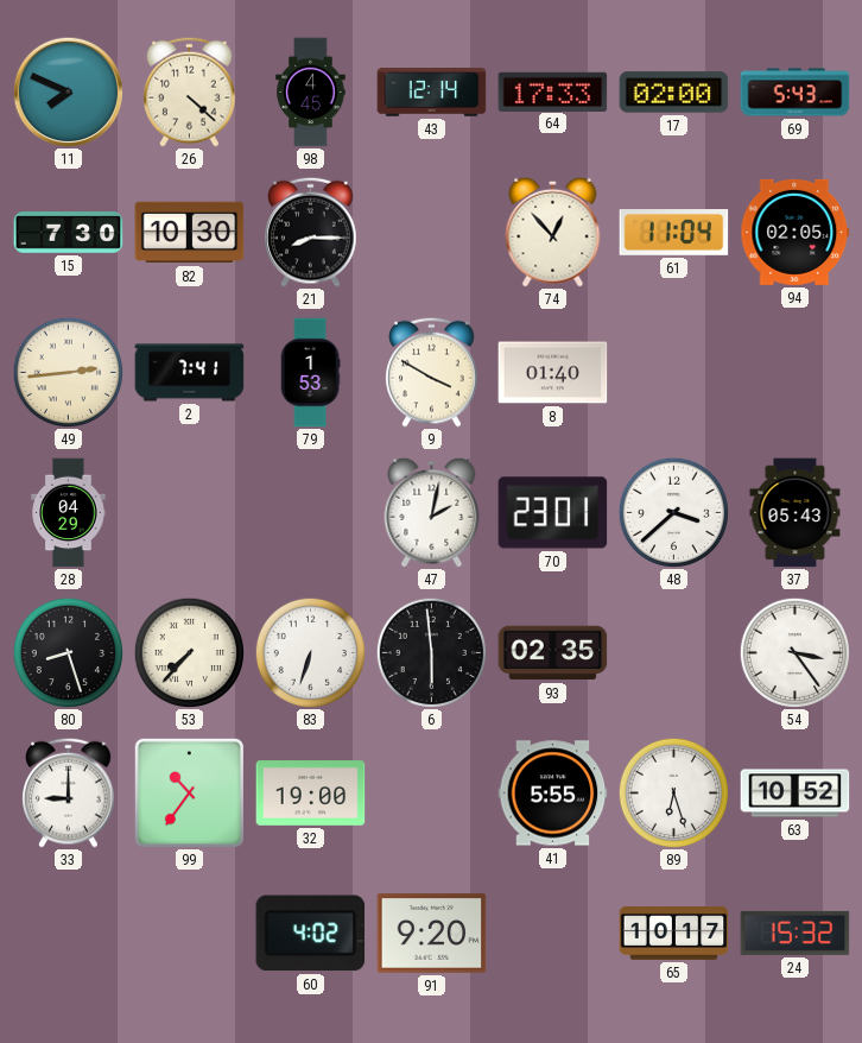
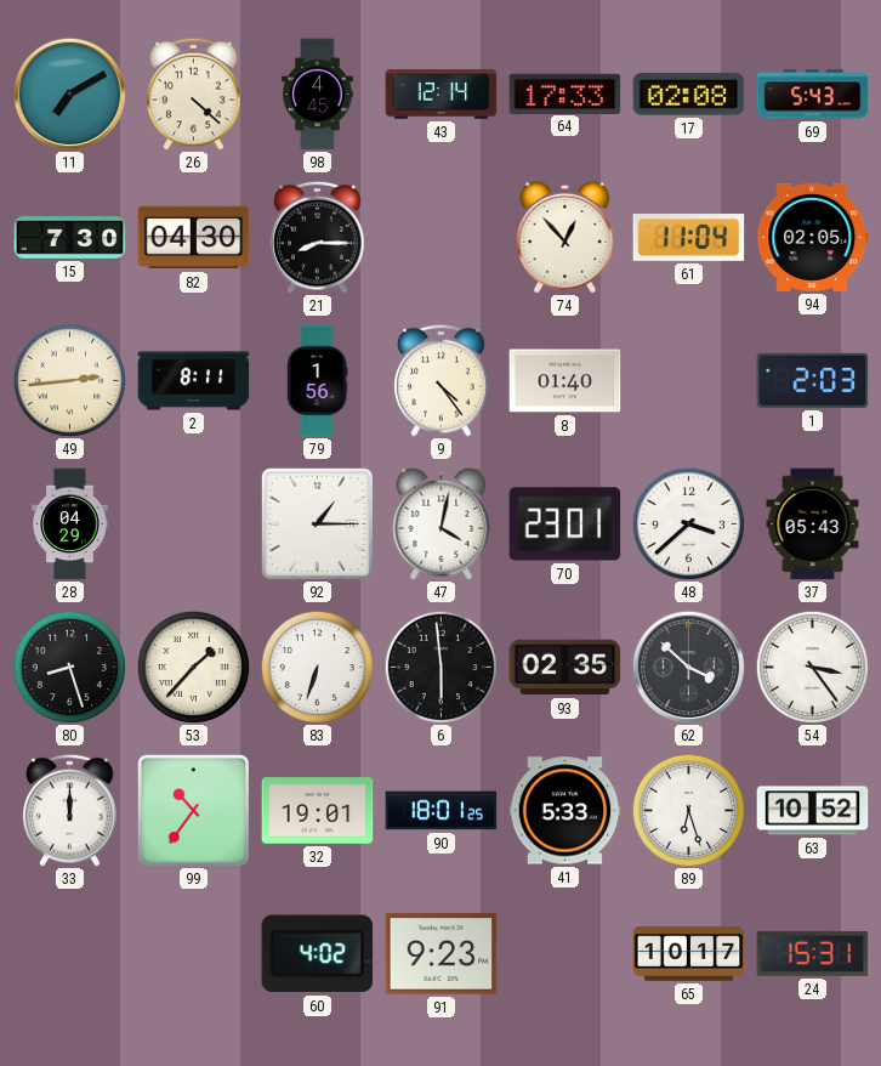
11: 7:49 -> 7:10
17: 02:00 -> 02:08
82: 10:30 -> 04:30
2: 7:41 -> 8:11
79: 1:53 -> 1:56
9: 3:50 -> 4:24
1: none -> 2:03
92: none -> 1:15
47: 2:02 -> 4:02
53: 7:37 -> 1:37
62: none -> 3:52
33: 9:00 -> 12:00
32: 19:00 -> 19:01
90: none -> 18:01
41: 5:55 -> 5:33
91: 9:20 -> 9:23
24: 15:32 -> 15:31
